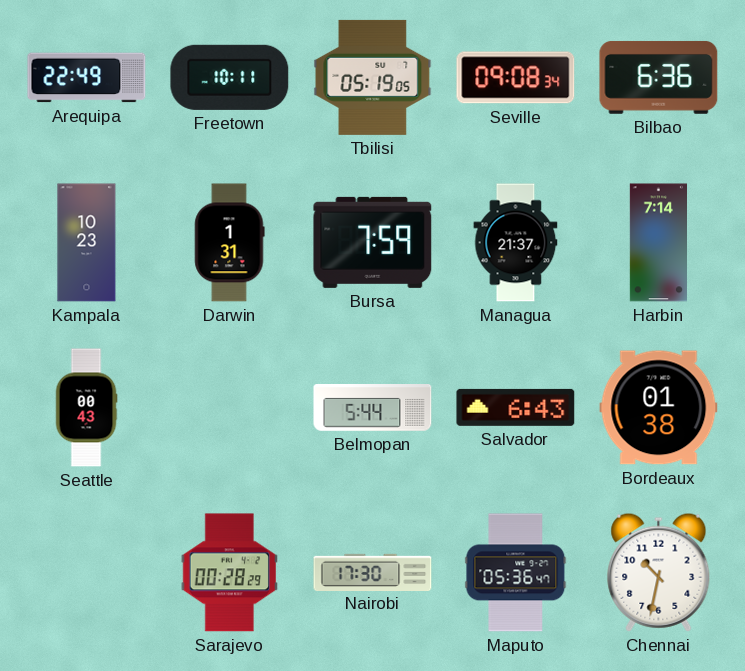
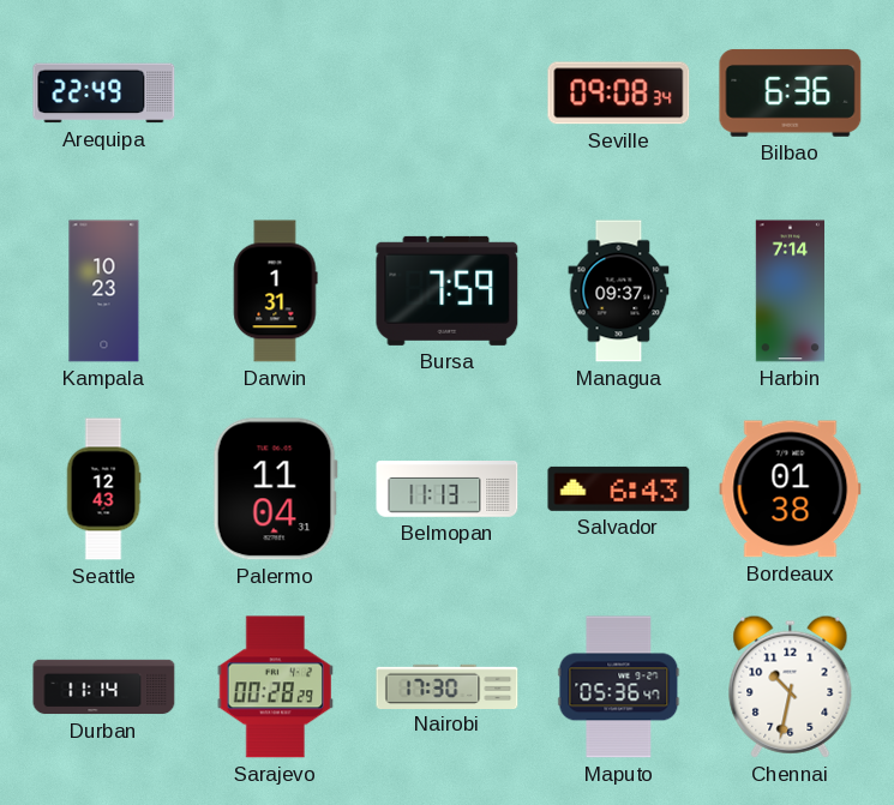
Freetown: 10:11 -> none
Tbilisi: 05:19 -> none
Managua: 21:37 -> 09:37
Seattle: 00:43 -> 12:43
Palermo: none -> 11:04
Belmopan: 5:44 -> 11:13
Durban: none -> 11:14
